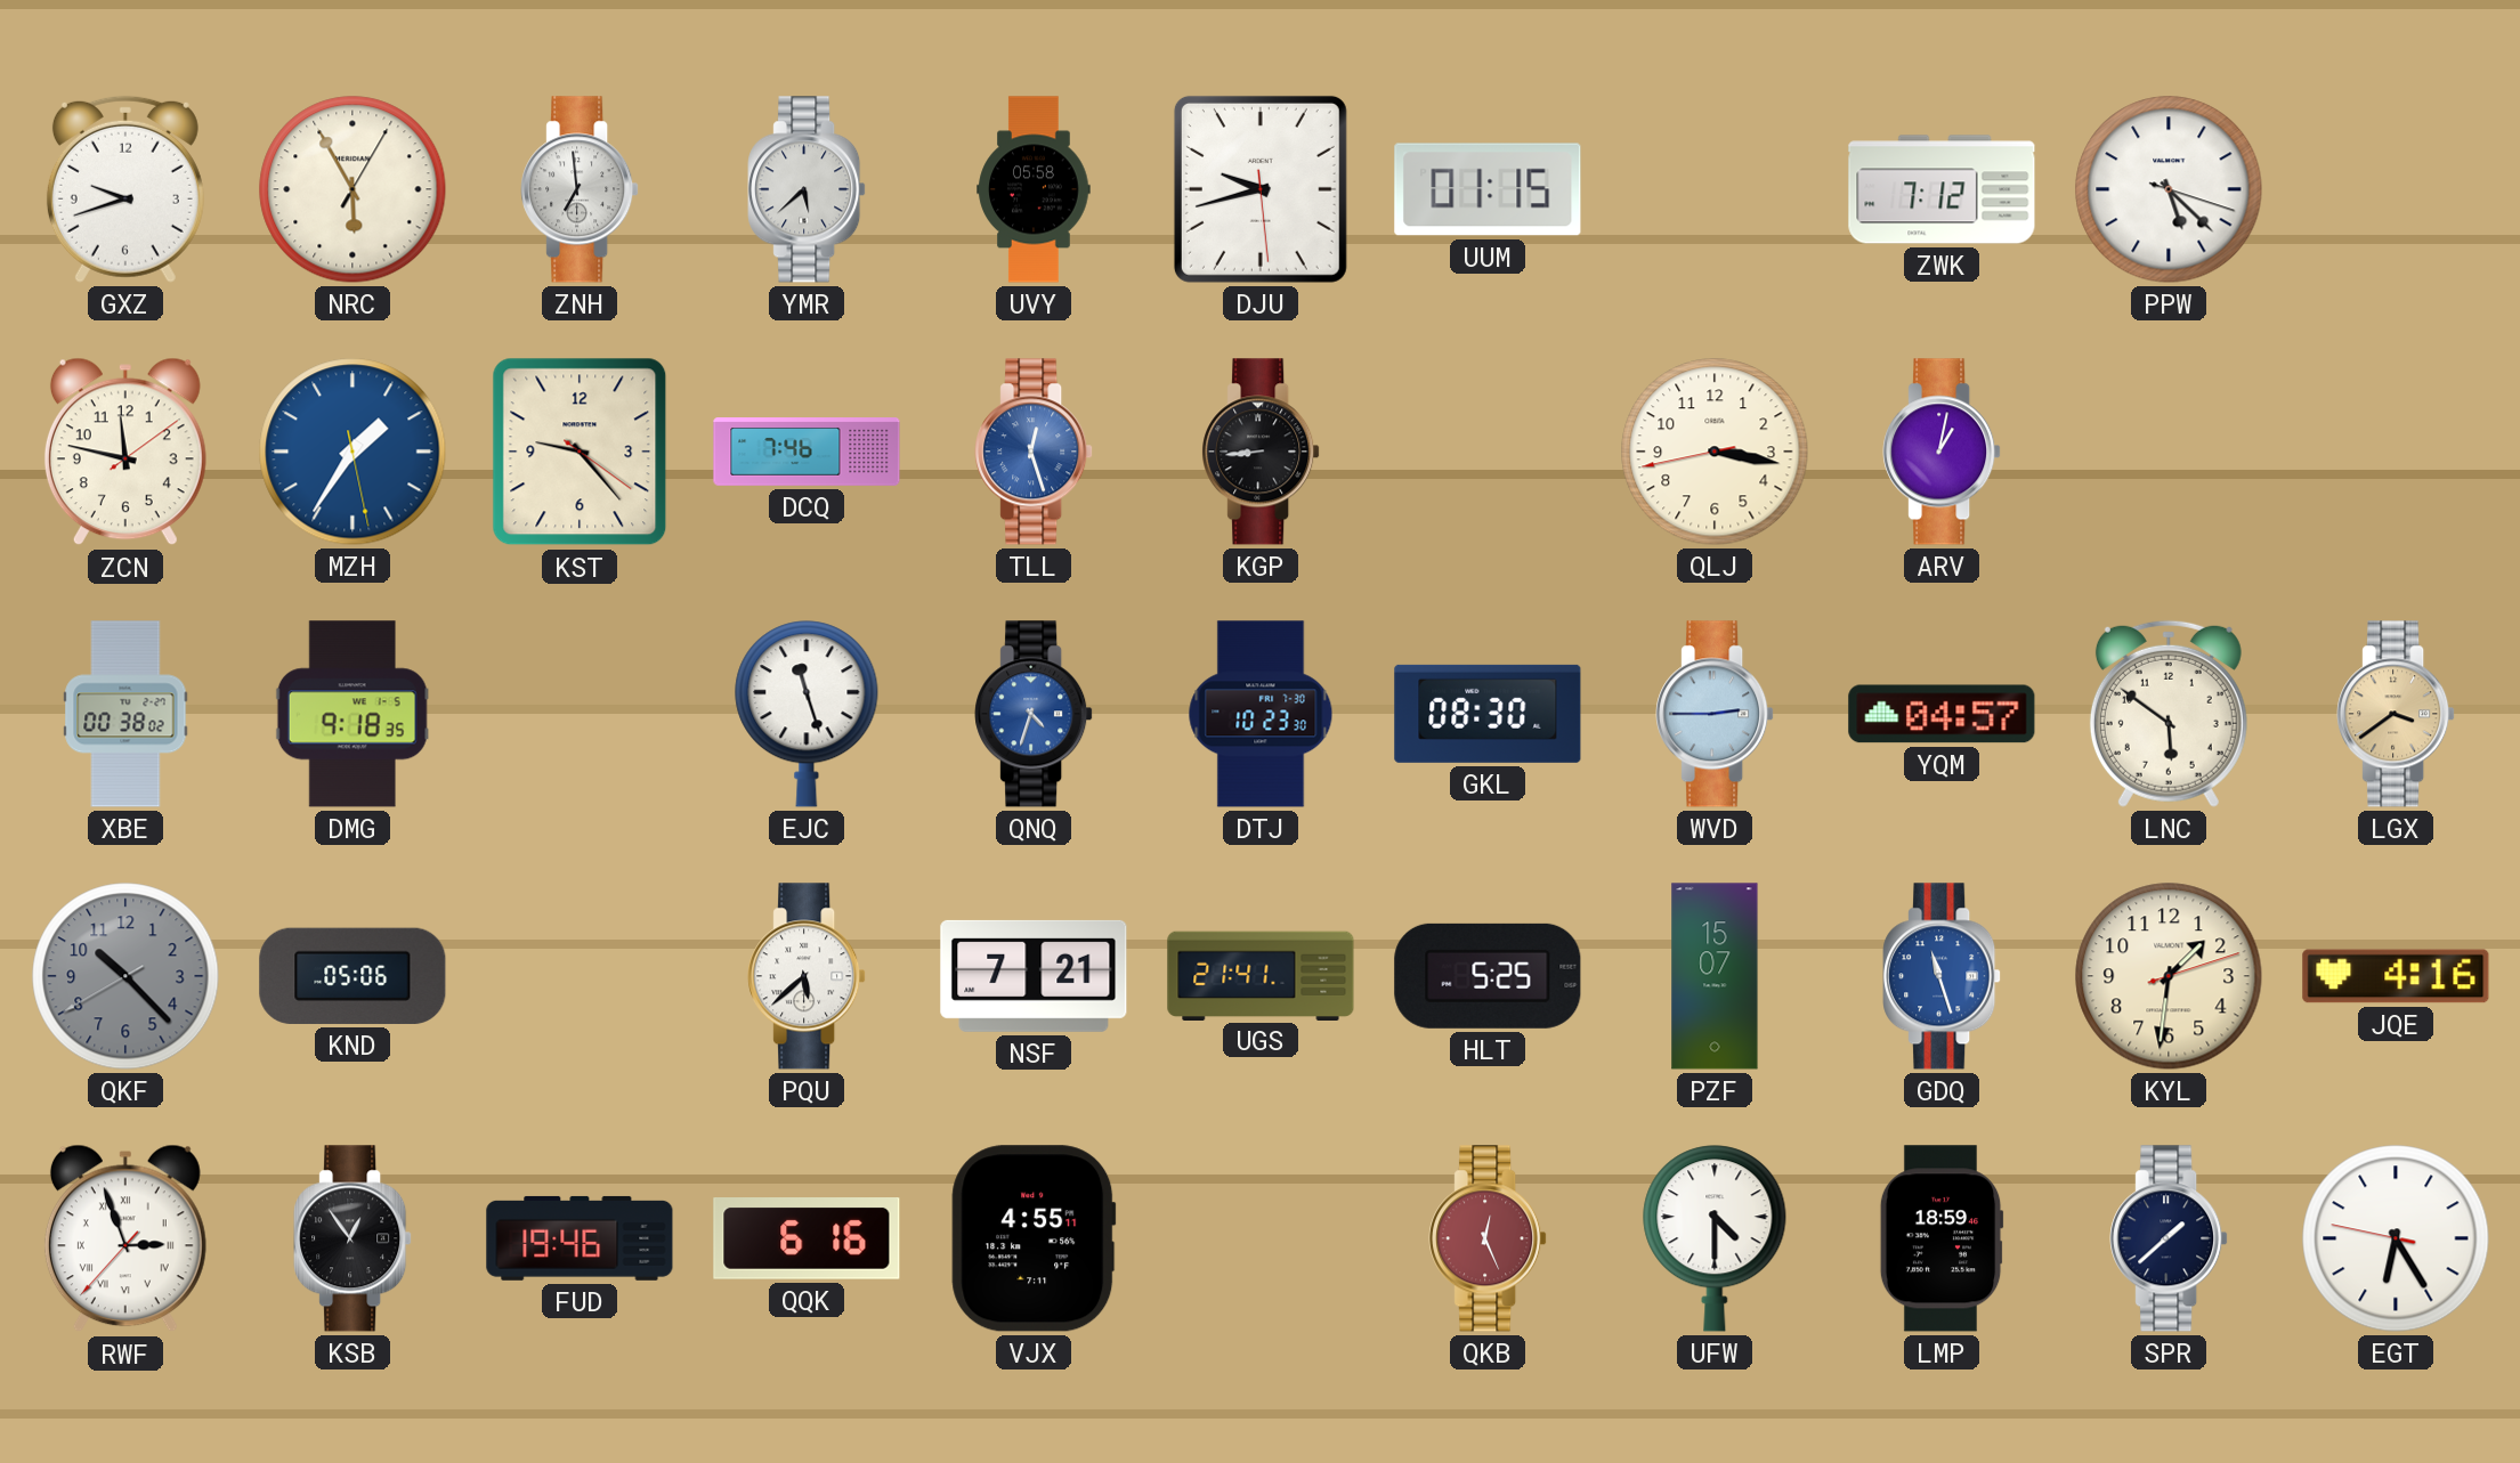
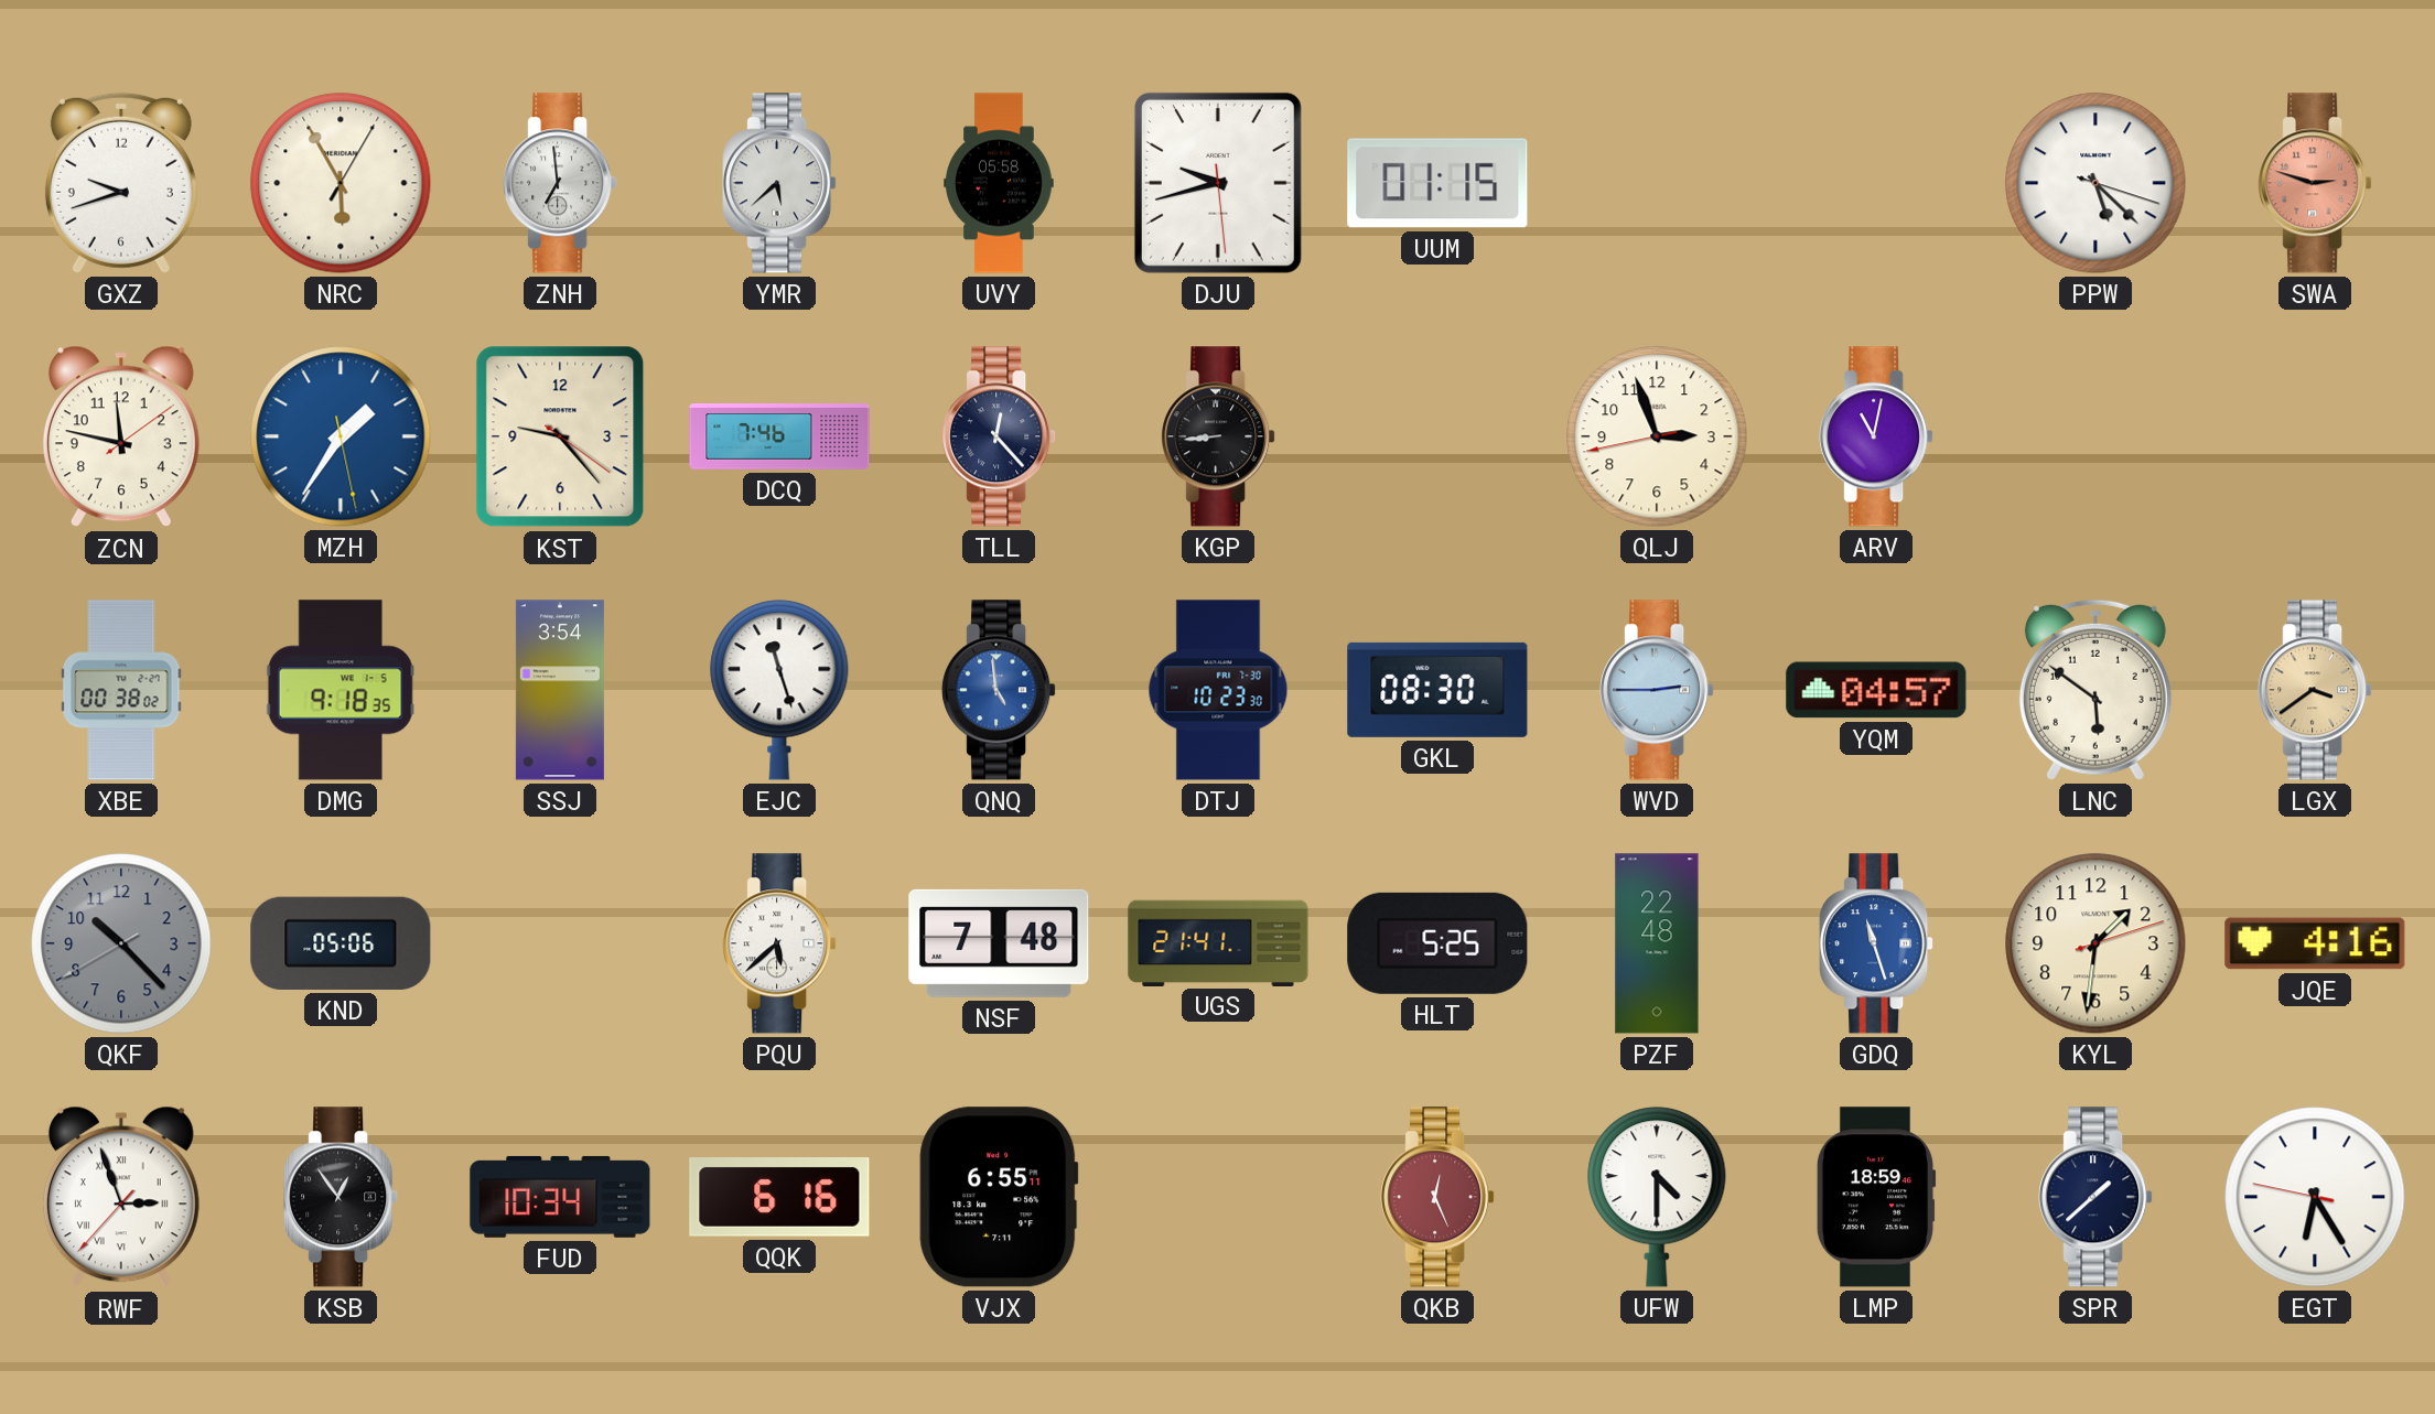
ZWK: 7:12 -> none
SWA: none -> 2:48
TLL: 12:27 -> 12:23
TLL dial: blue -> navy
QLJ: 3:16 -> 2:56
ARV: 1:02 -> 11:02
SSJ: none -> 3:54
QNQ: 4:33 -> 4:59
NSF: 7:21 -> 7:48
PZF: 15:07 -> 22:48
FUD: 19:46 -> 10:34
VJX: 4:55 -> 6:55
